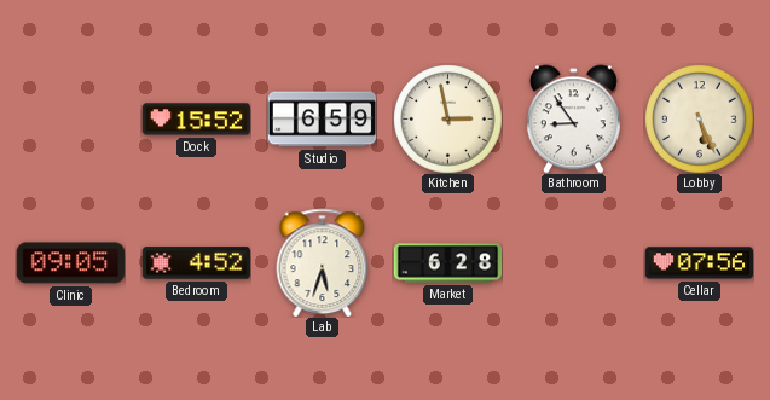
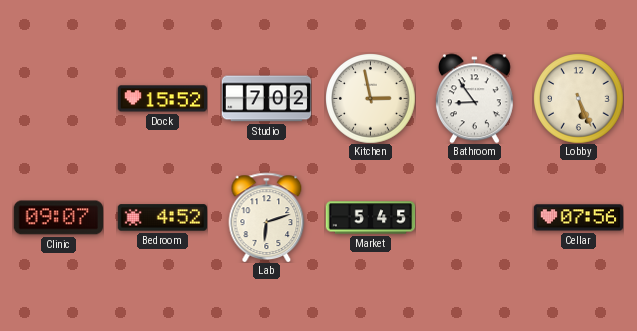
Studio: 6:59 -> 7:02
Clinic: 09:05 -> 09:07
Lab: 5:33 -> 6:12
Market: 6:28 -> 5:45
